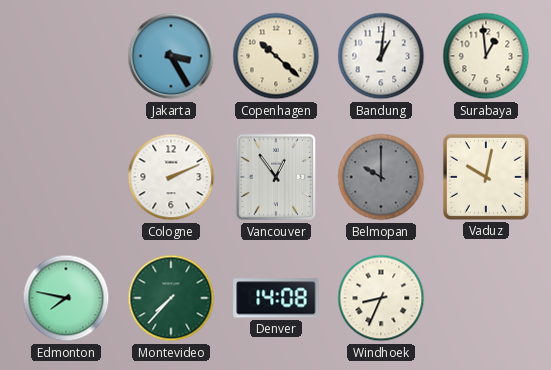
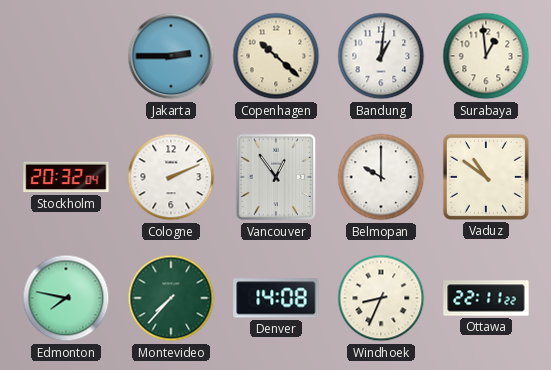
Jakarta: 3:25 -> 2:45
Stockholm: none -> 20:32
Belmopan dial: grey -> white
Vaduz: 10:02 -> 10:51
Ottawa: none -> 22:11
